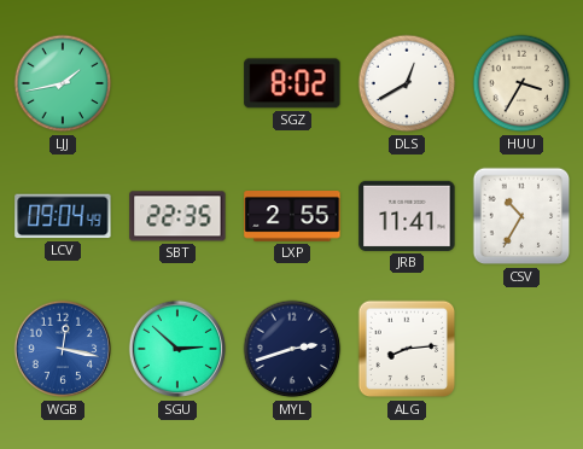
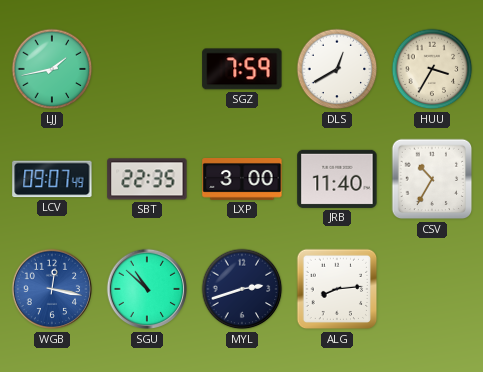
SGZ: 8:02 -> 7:59
LCV: 09:04 -> 09:07
LXP: 2:55 -> 3:00
JRB: 11:41 -> 11:40
SGU: 2:52 -> 10:52
